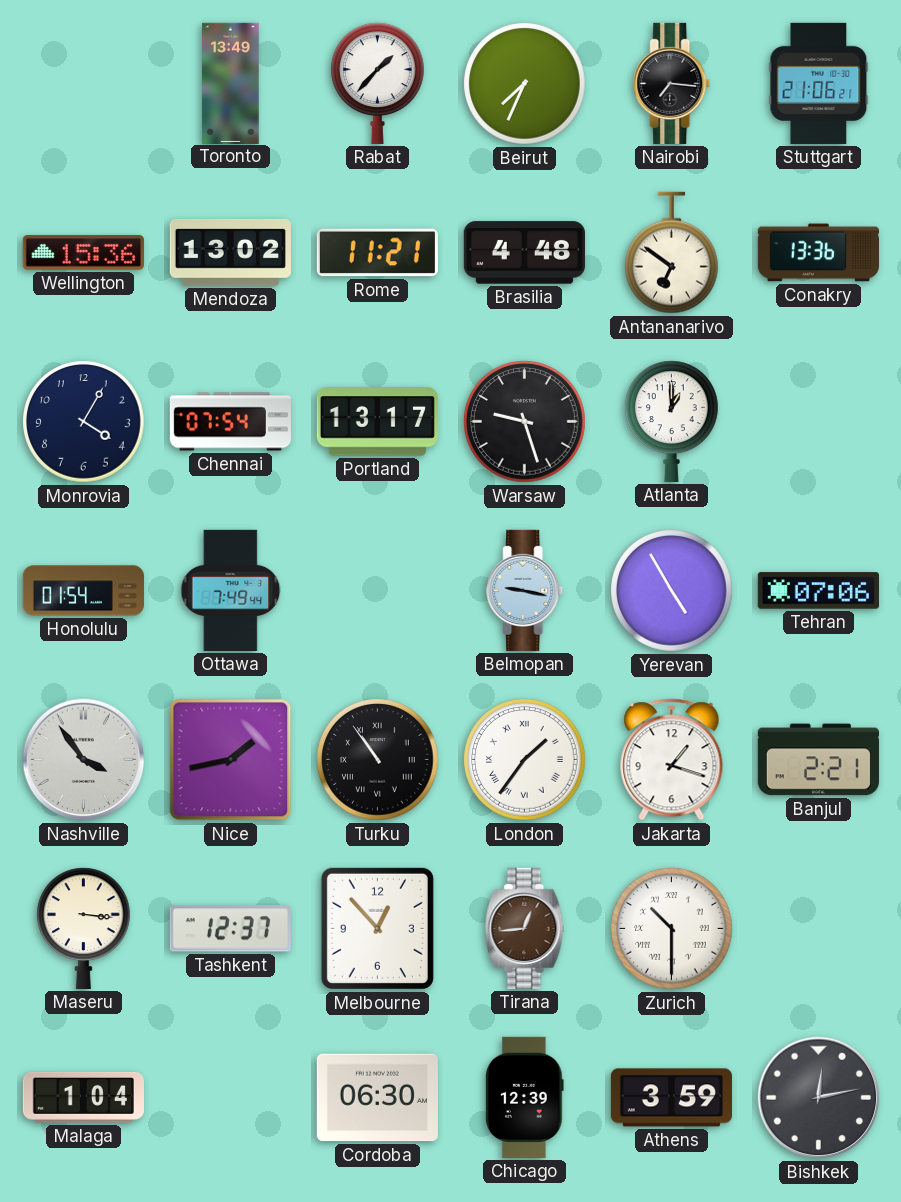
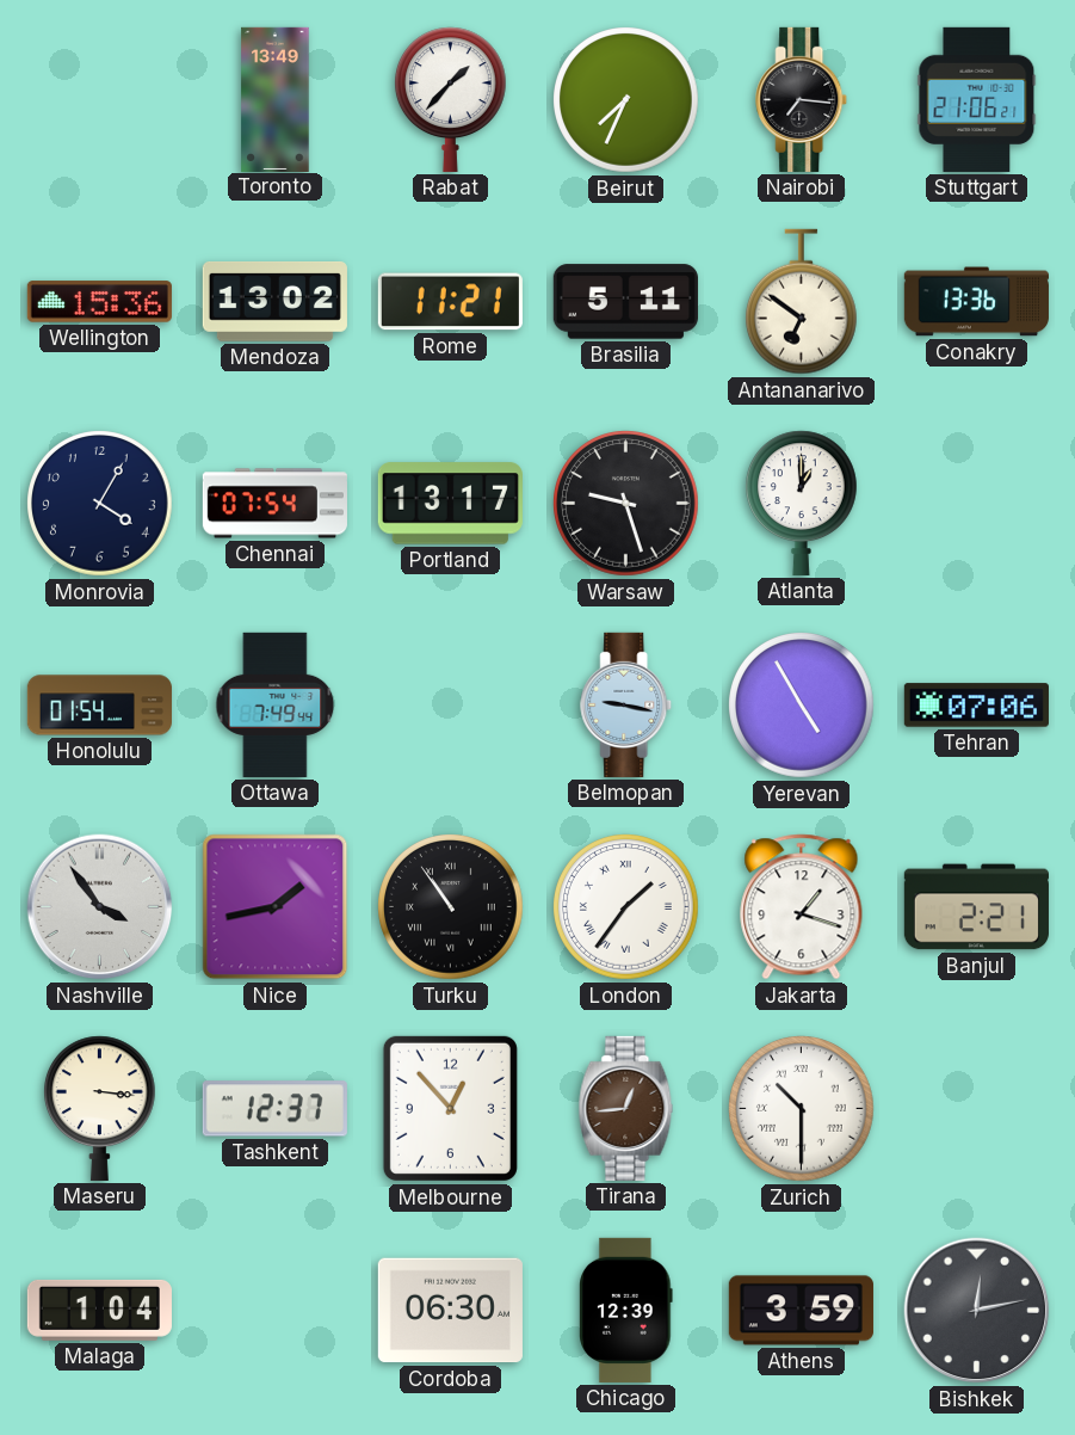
Brasilia: 4:48 -> 5:11
